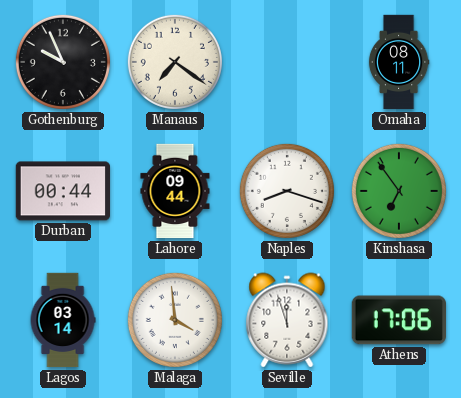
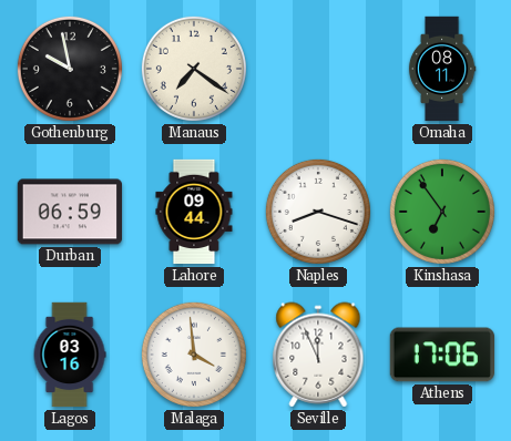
Gothenburg: 9:56 -> 9:58
Durban: 00:44 -> 06:59
Lagos: 03:14 -> 03:16
Seville: 11:57 -> 11:56
